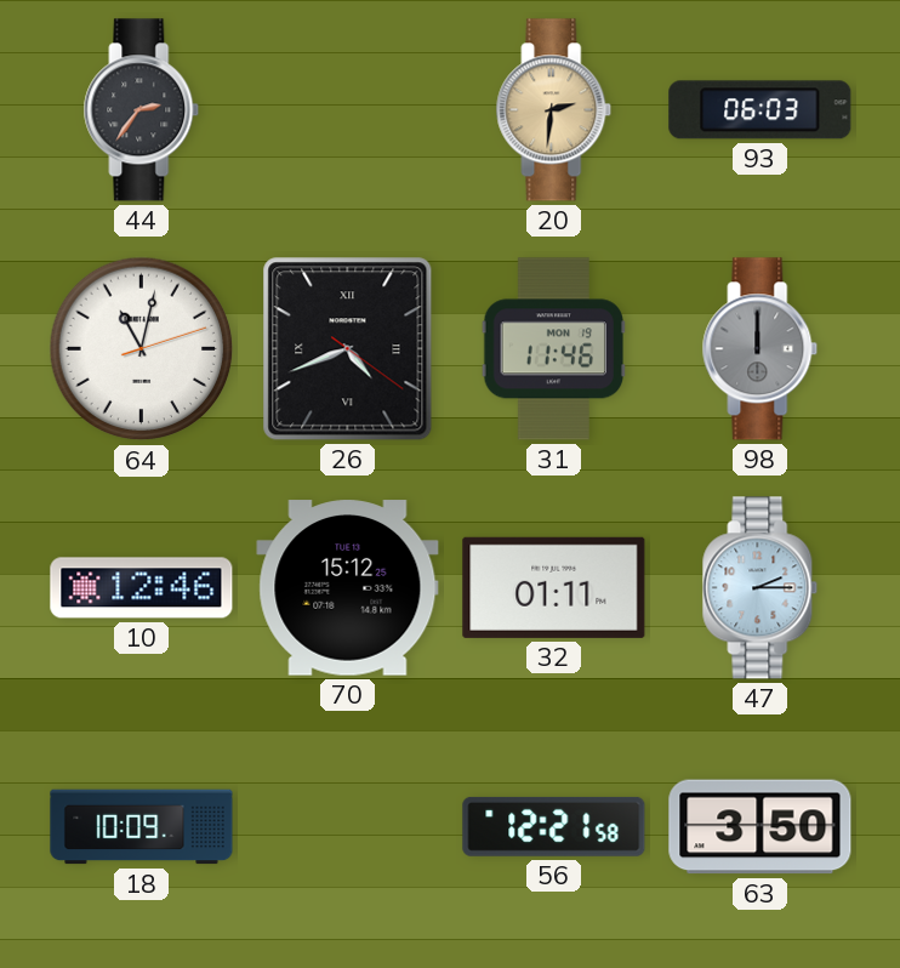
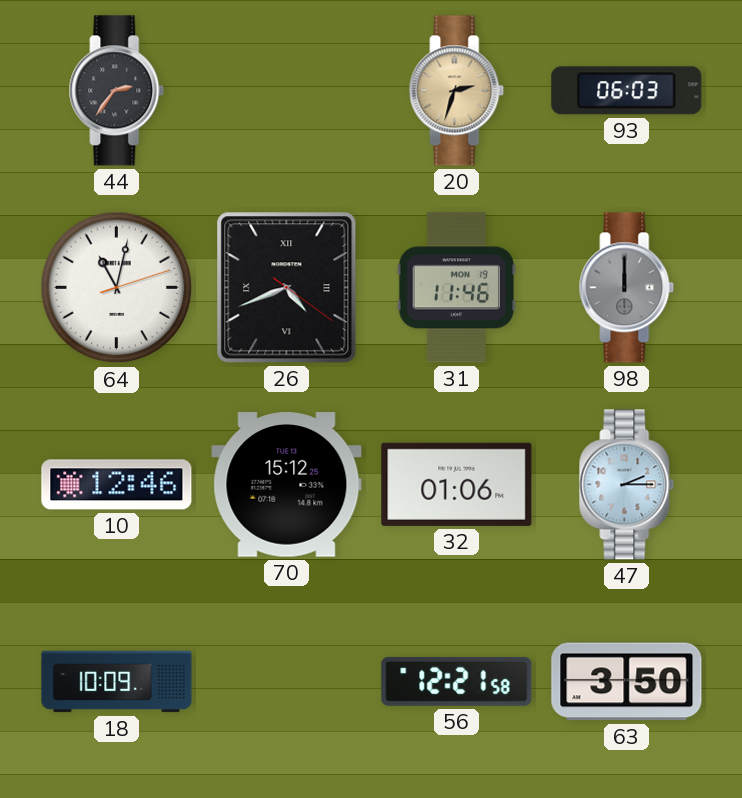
20: 2:31 -> 2:33
32: 01:11 -> 01:06
